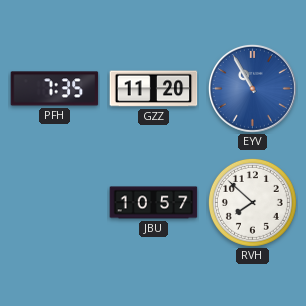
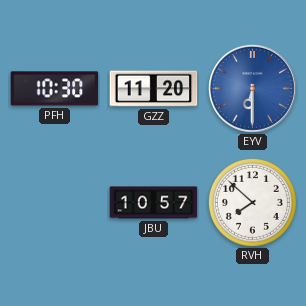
PFH: 7:35 -> 10:30
EYV: 10:55 -> 6:30
